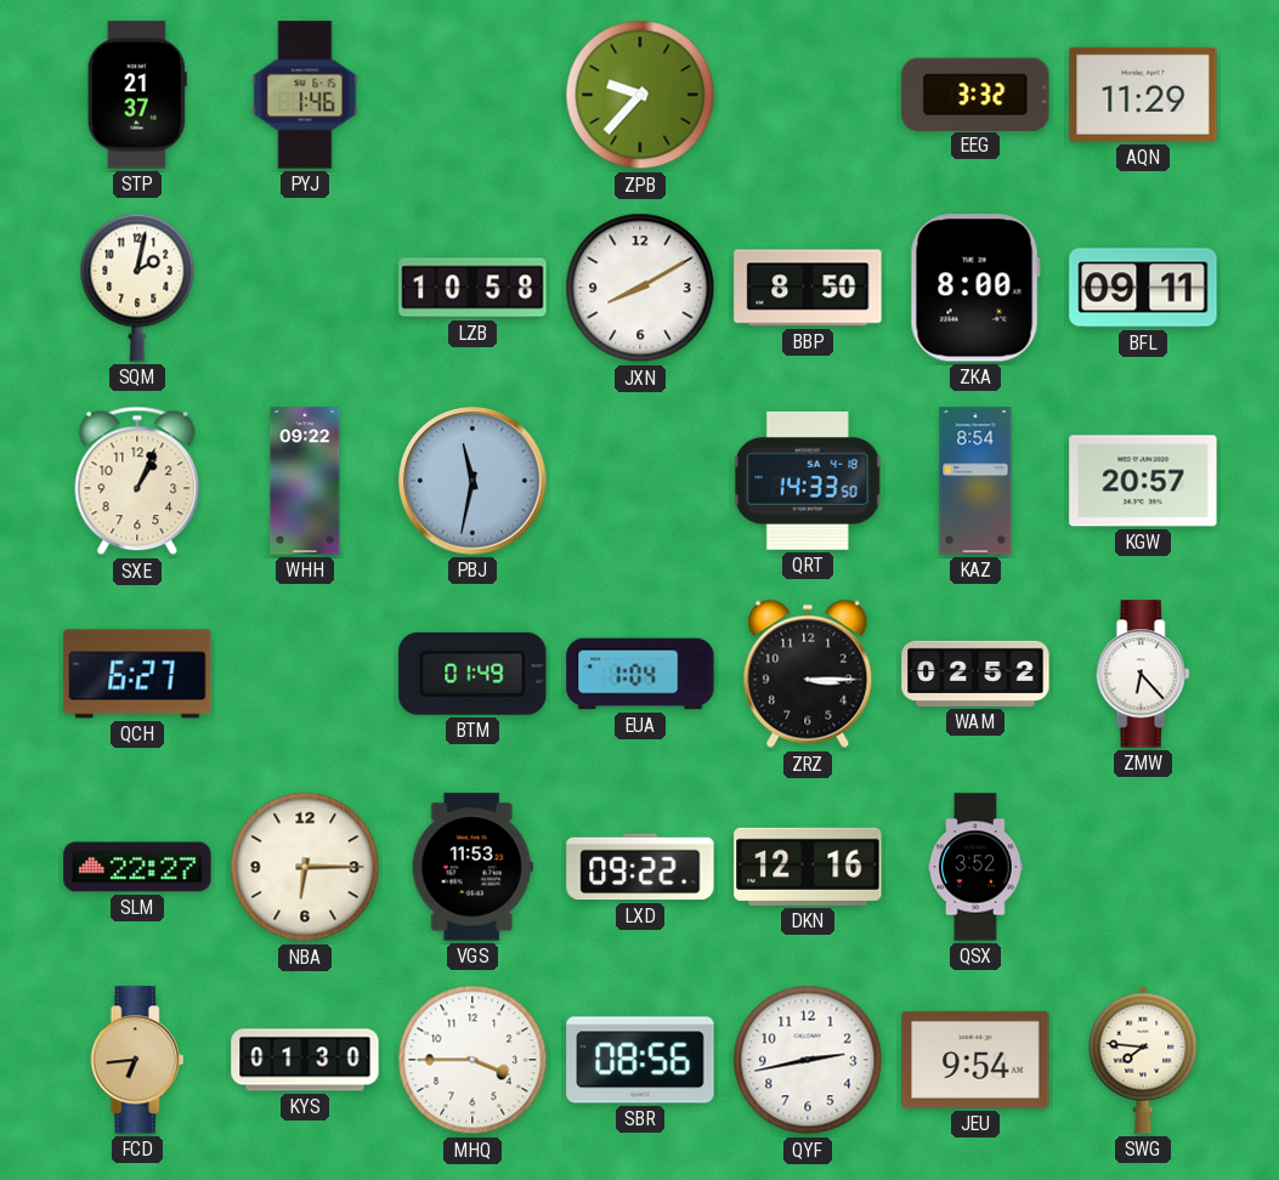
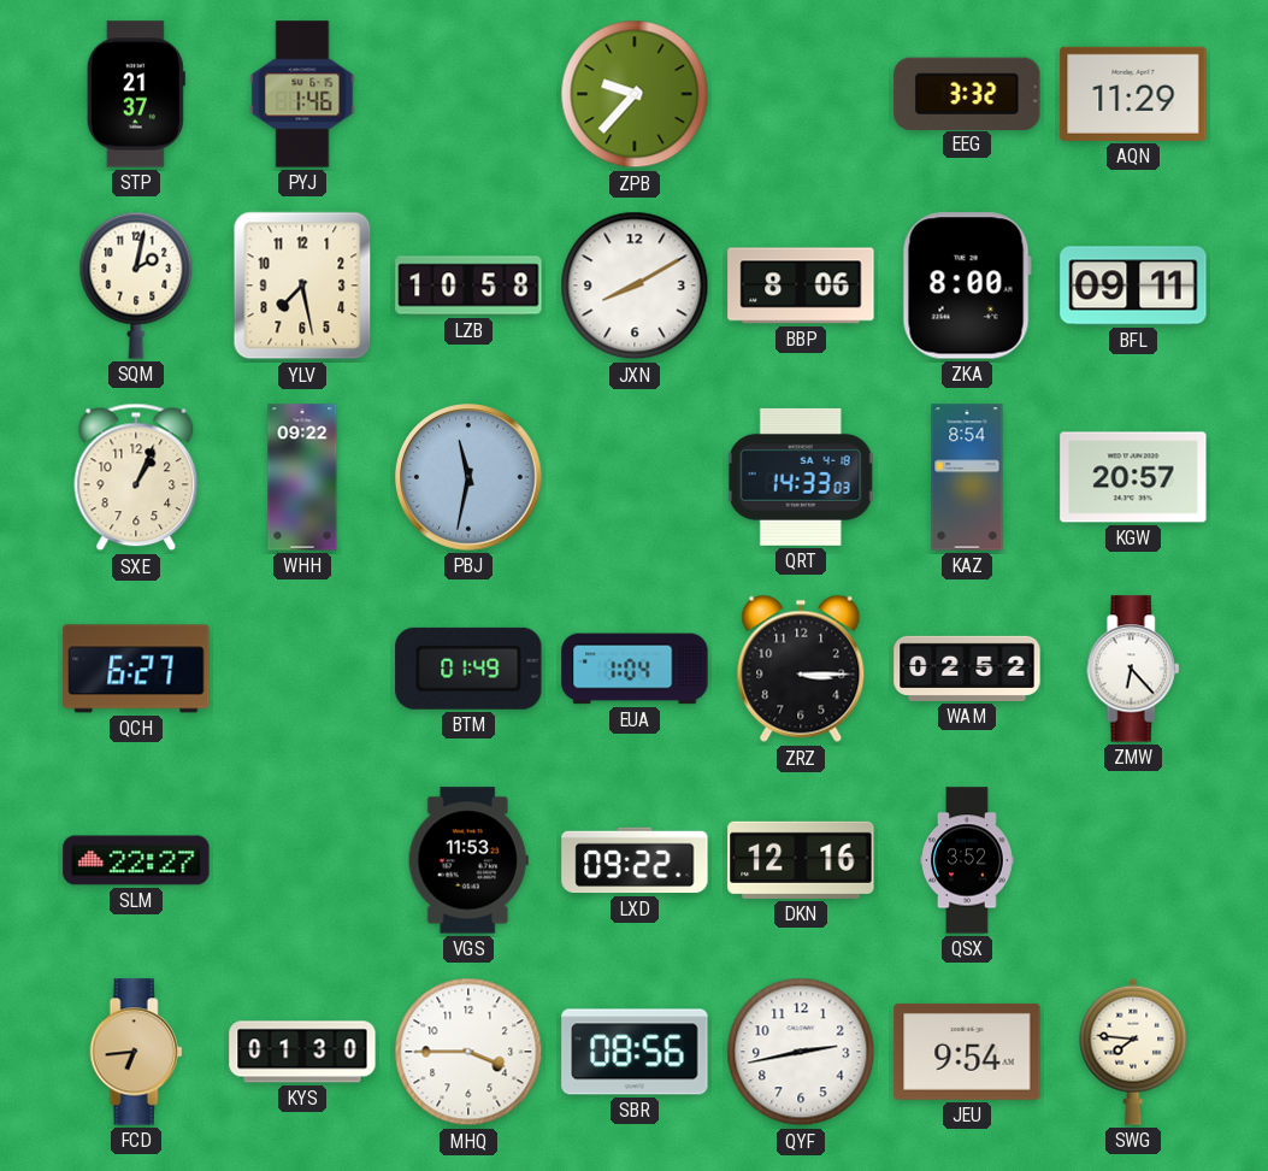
YLV: none -> 7:28
BBP: 8:50 -> 8:06
QRT: 14:33:50 -> 14:33:03
NBA: 6:15 -> none
